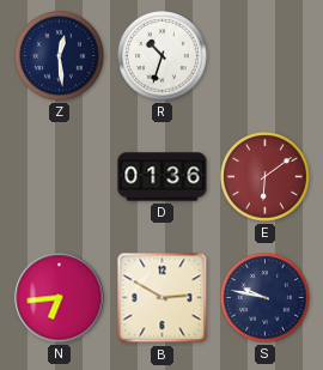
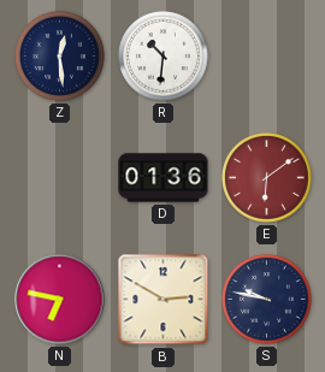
R: 10:33 -> 10:31
N: 6:44 -> 6:47
